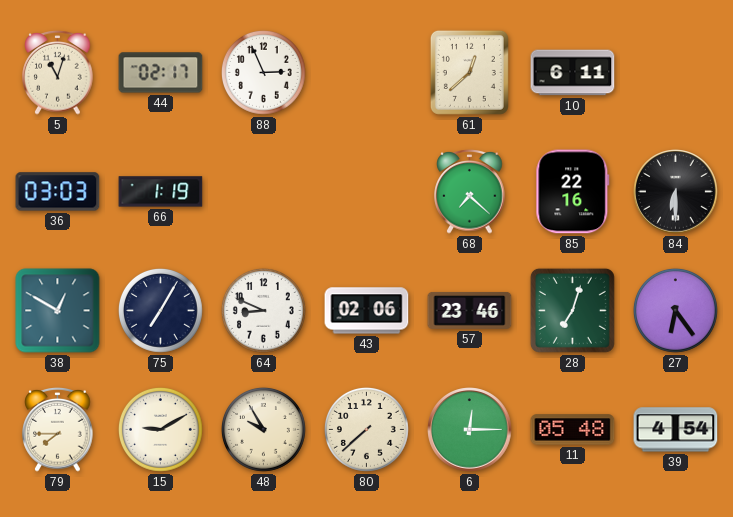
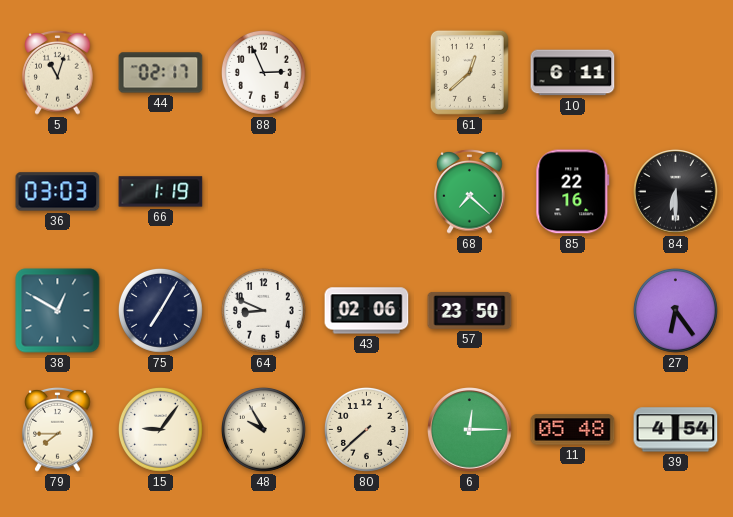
57: 23:46 -> 23:50
28: 7:03 -> none
15: 9:10 -> 9:06
